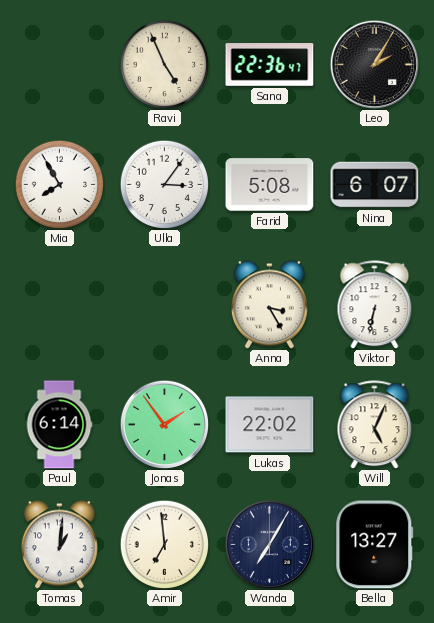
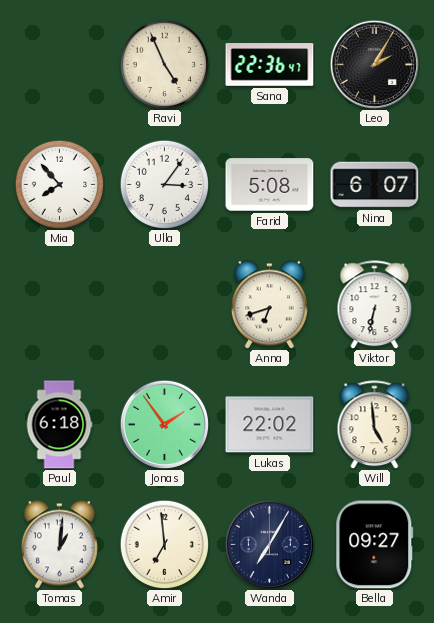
Mia: 7:55 -> 7:53
Anna: 3:25 -> 6:42
Paul: 6:14 -> 6:18
Will: 5:04 -> 4:59
Bella: 13:27 -> 09:27
